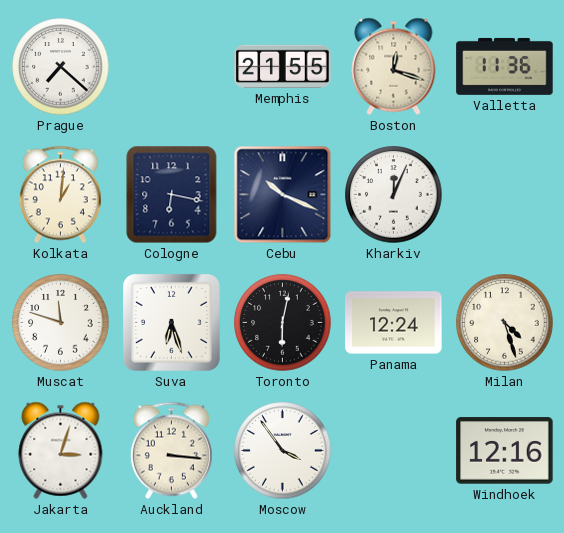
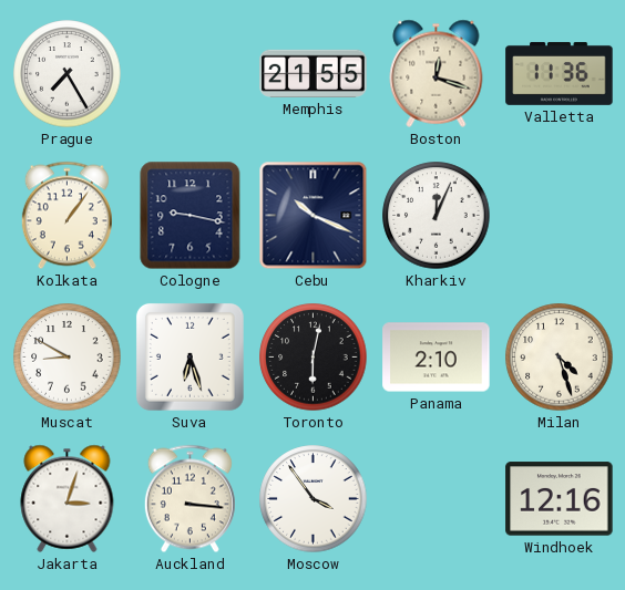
Prague: 7:22 -> 7:25
Kolkata: 1:01 -> 1:06
Cologne: 6:17 -> 9:17
Muscat: 11:48 -> 8:50
Panama: 12:24 -> 2:10
